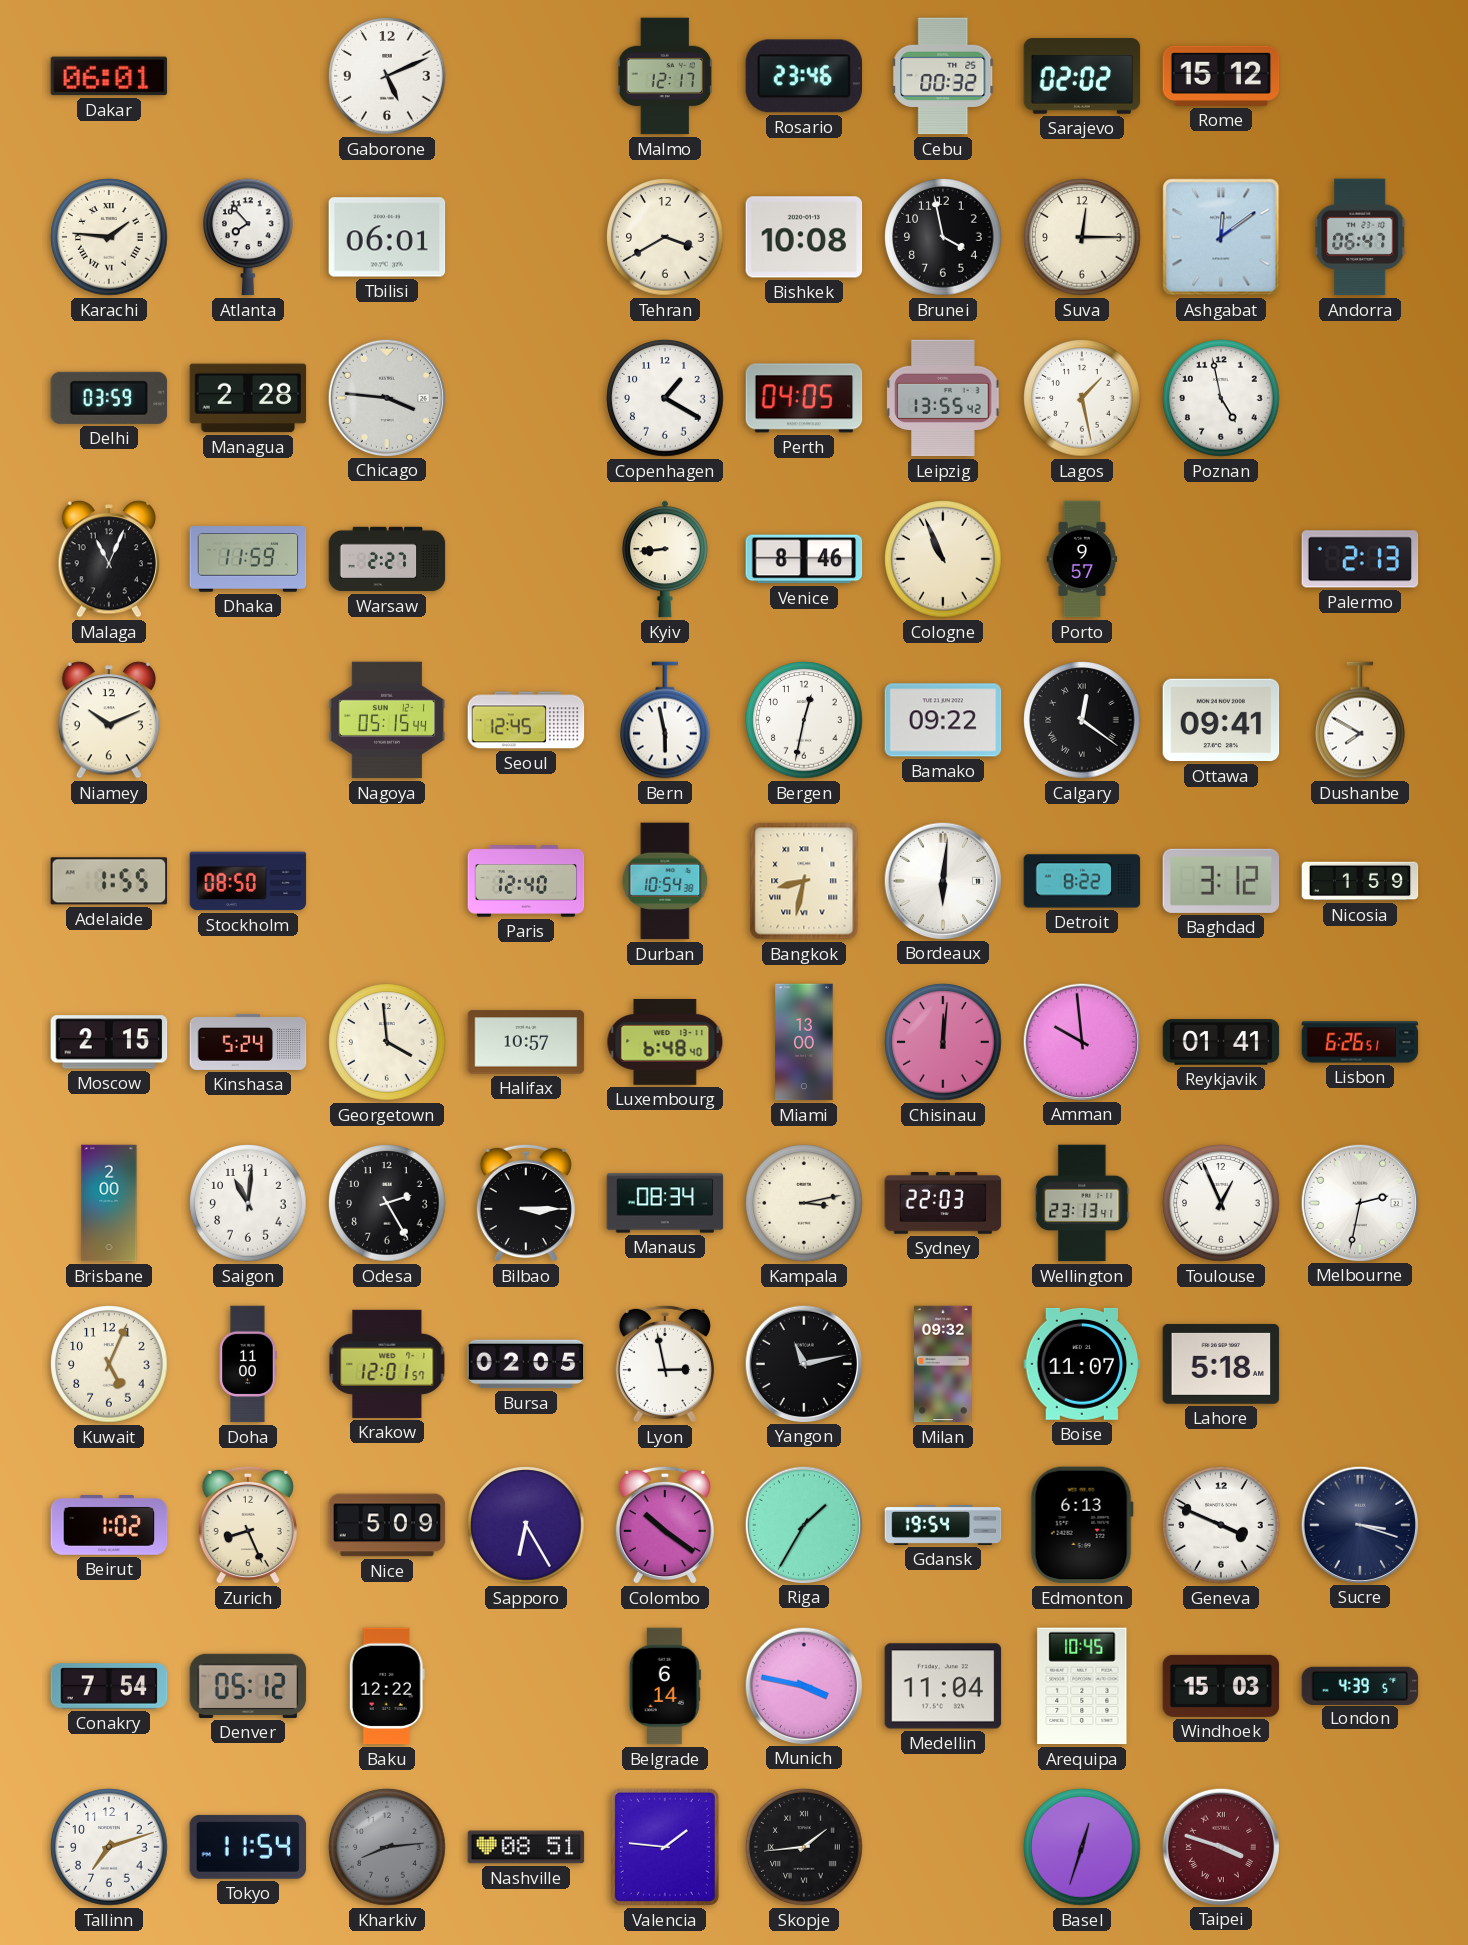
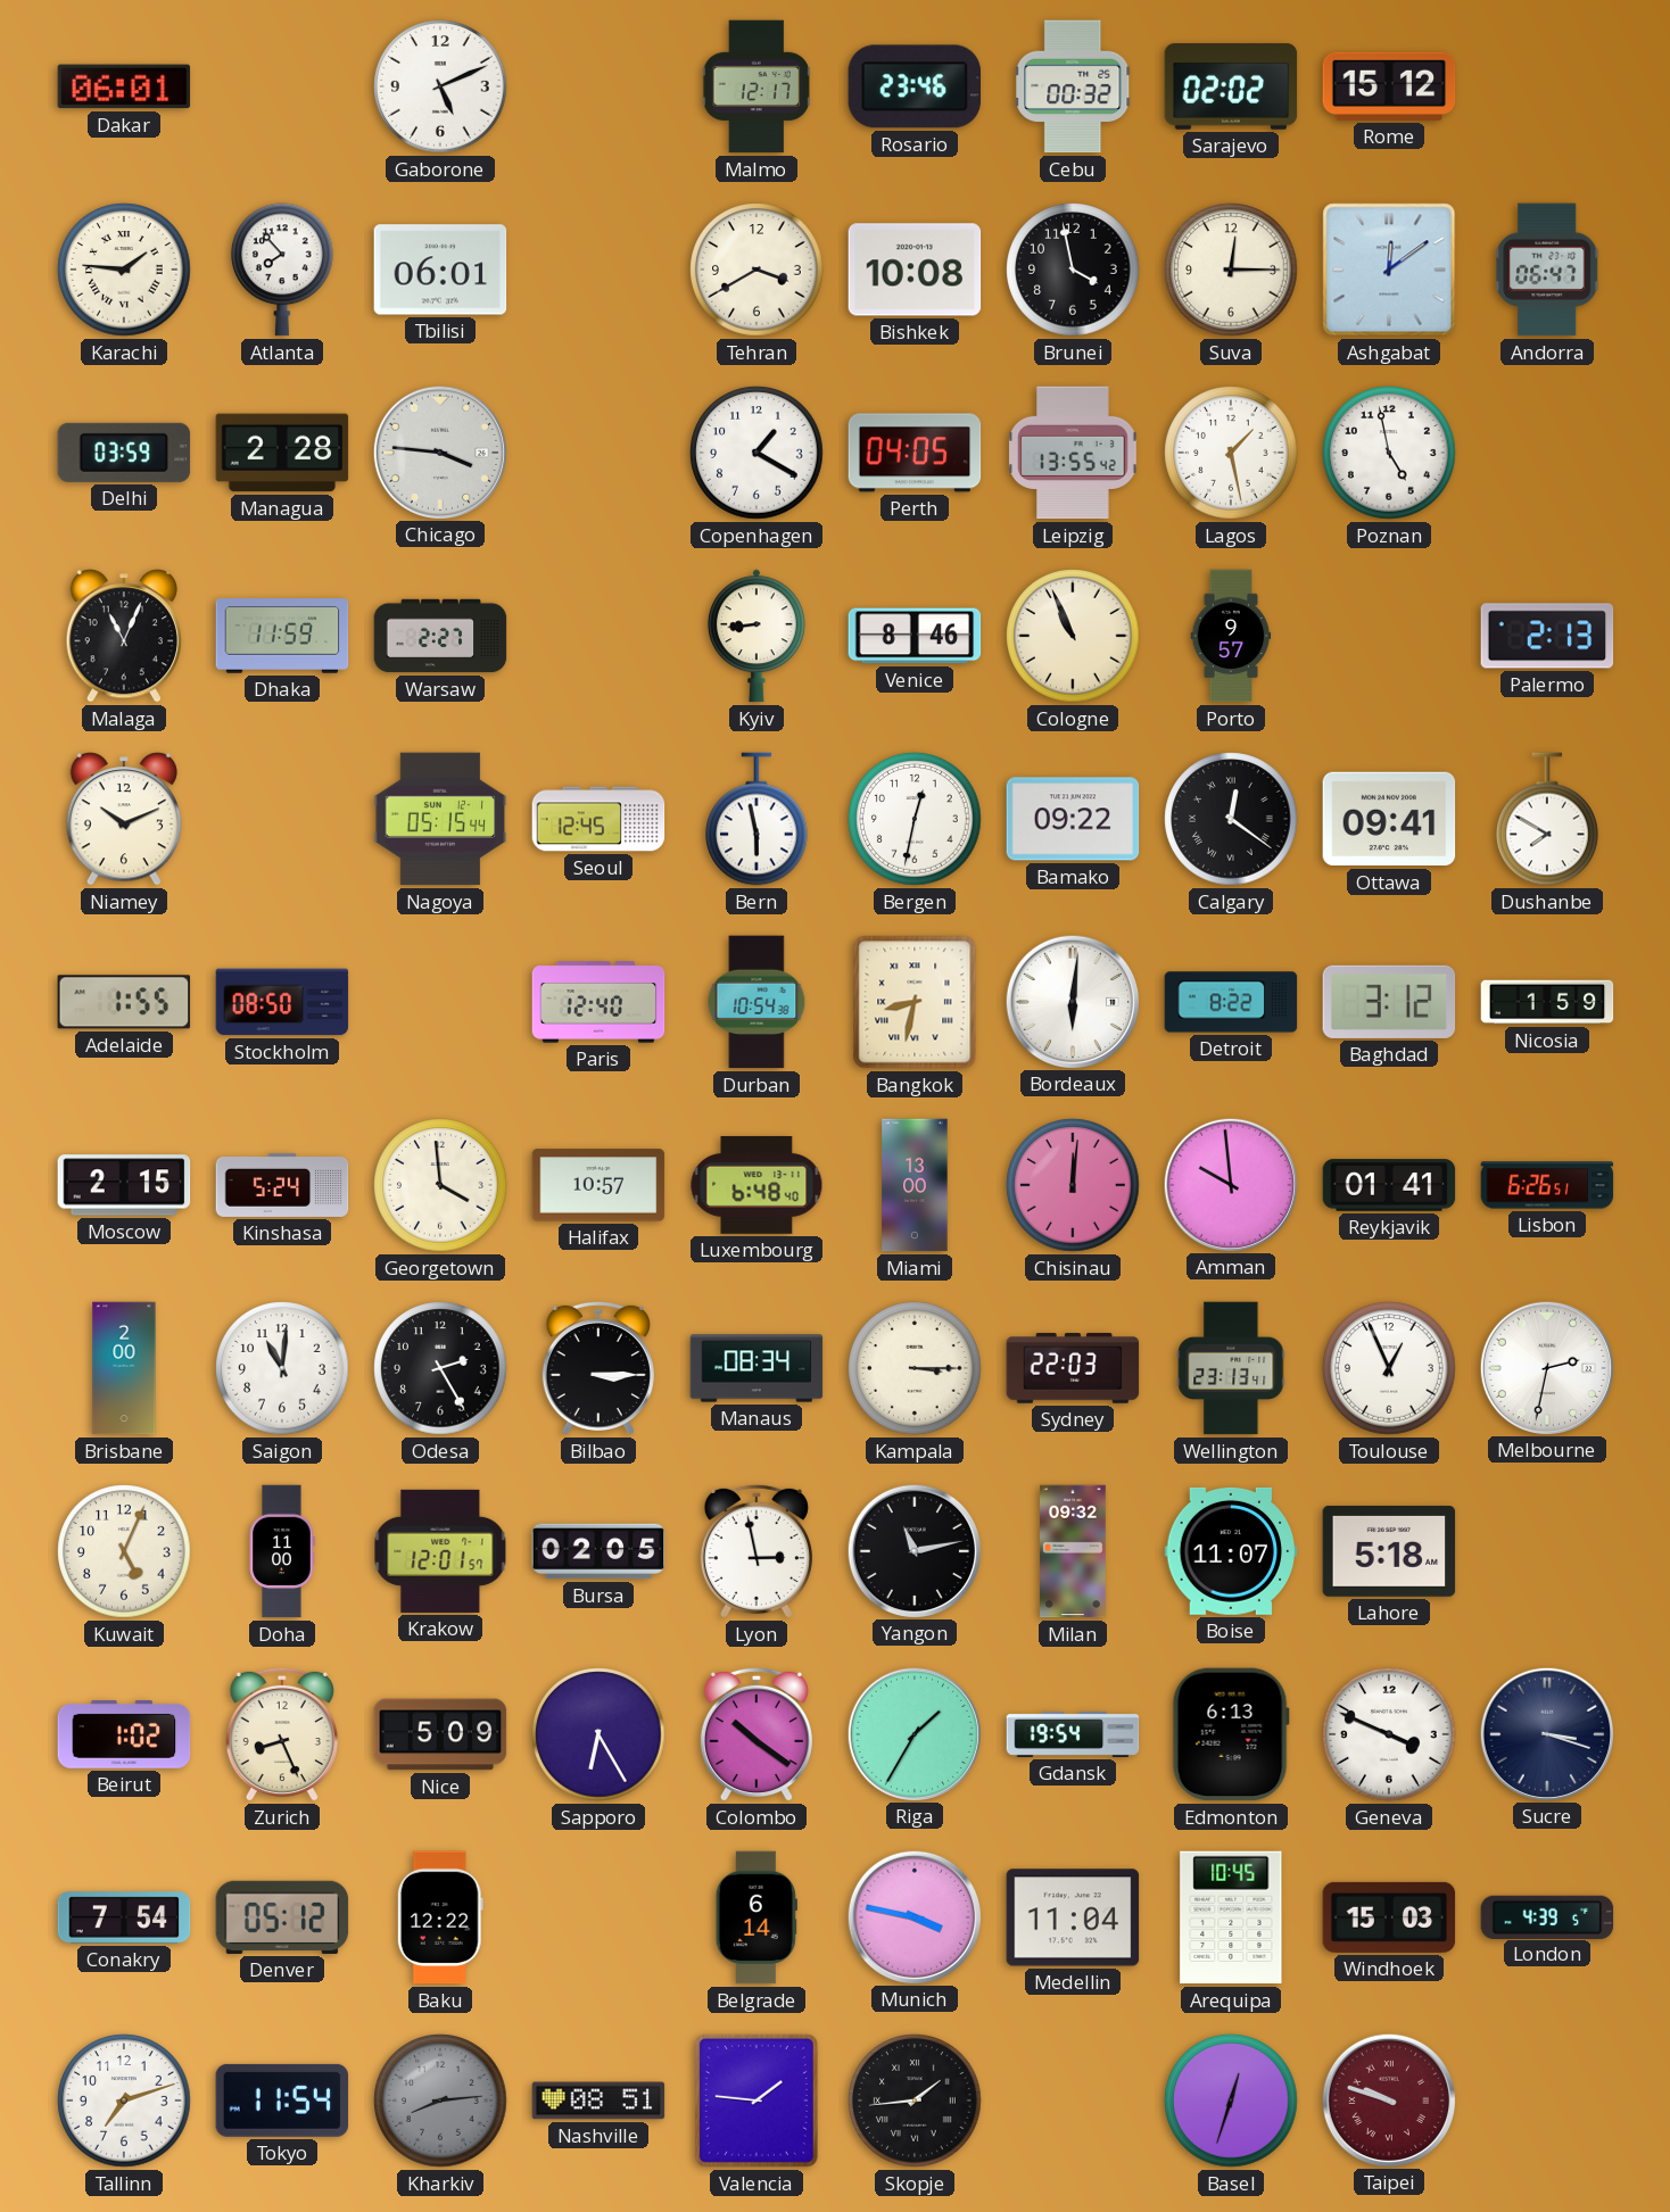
Kampala: 3:13 -> 3:15
Taipei: 3:48 -> 9:48
